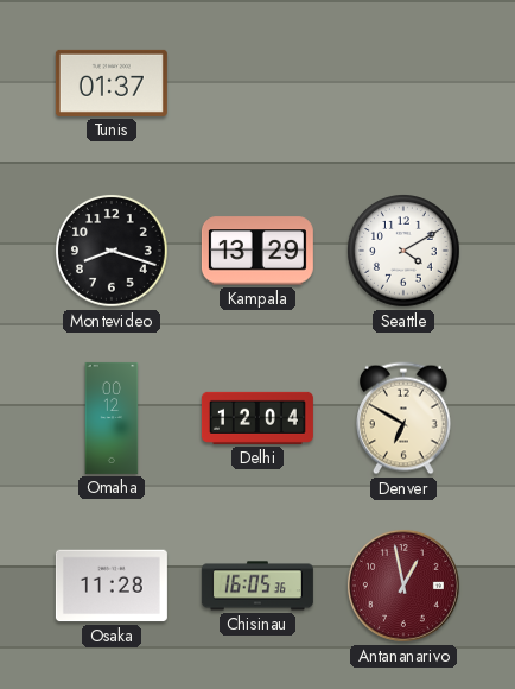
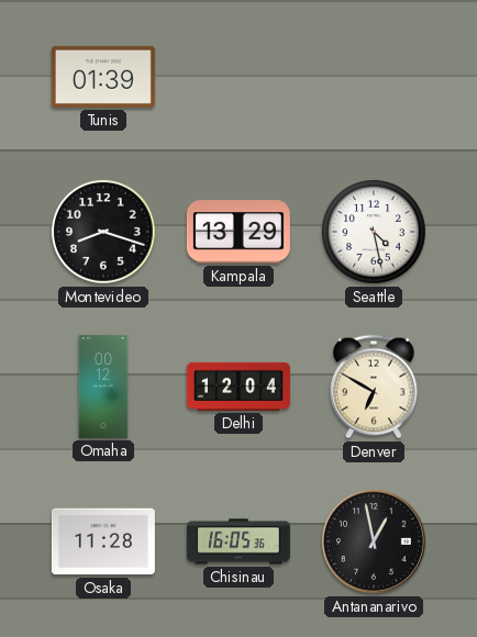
Tunis: 01:37 -> 01:39
Seattle: 4:10 -> 4:28
Antananarivo dial: burgundy -> black
